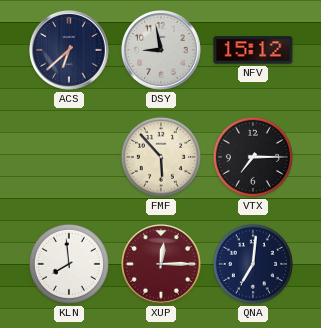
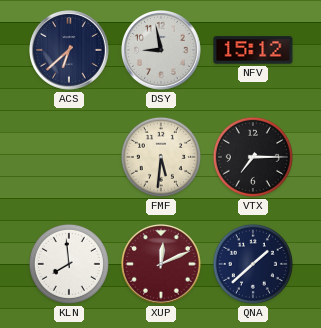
FMF: 5:53 -> 5:31
XUP: 12:15 -> 12:11
QNA: 7:01 -> 1:38
